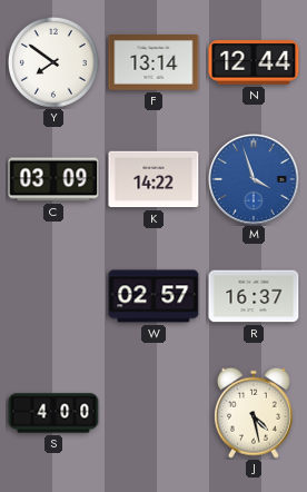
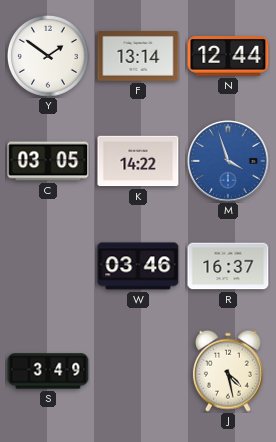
Y: 7:51 -> 1:51
C: 03:09 -> 03:05
W: 02:57 -> 03:46
S: 4:00 -> 3:49
